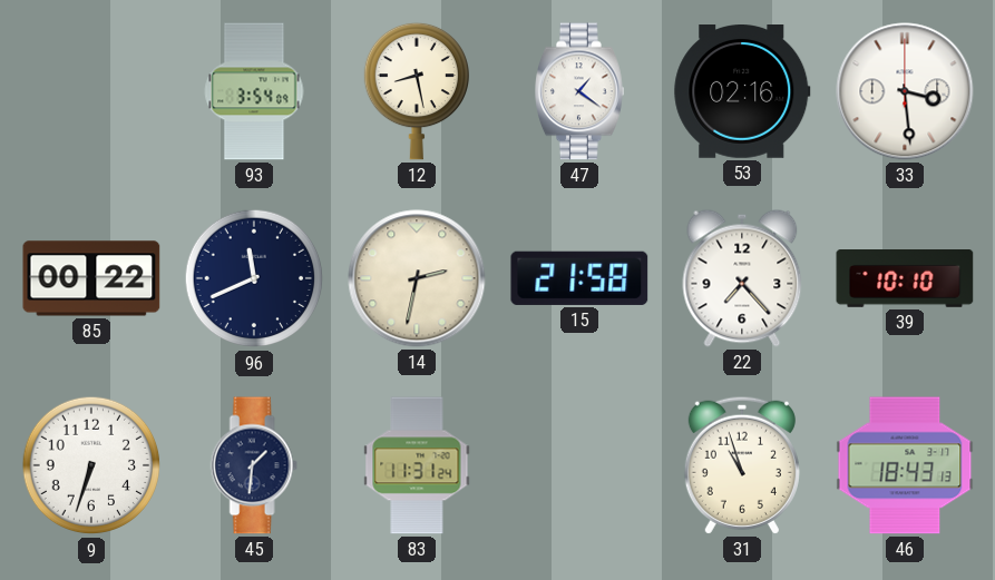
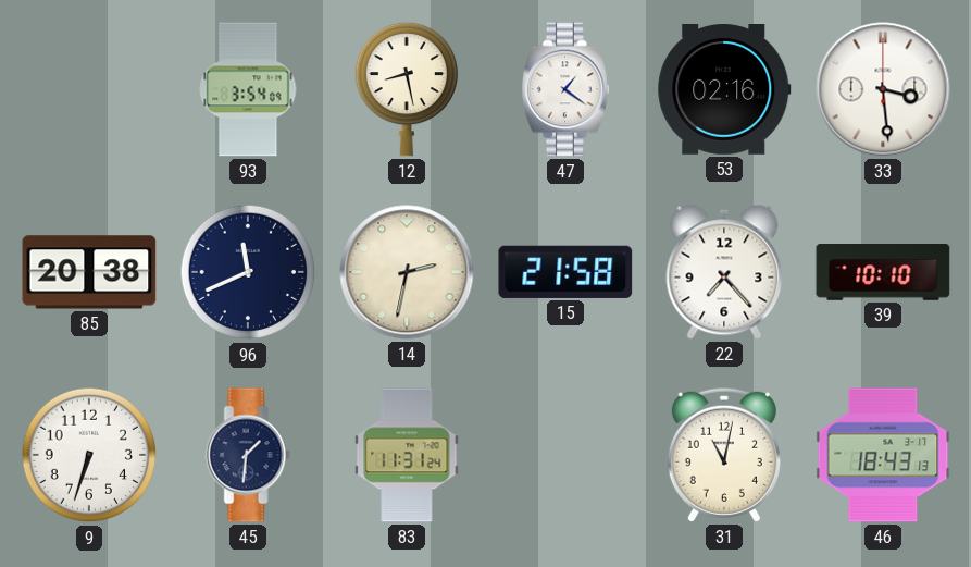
85: 00:22 -> 20:38
31: 10:57 -> 11:02
